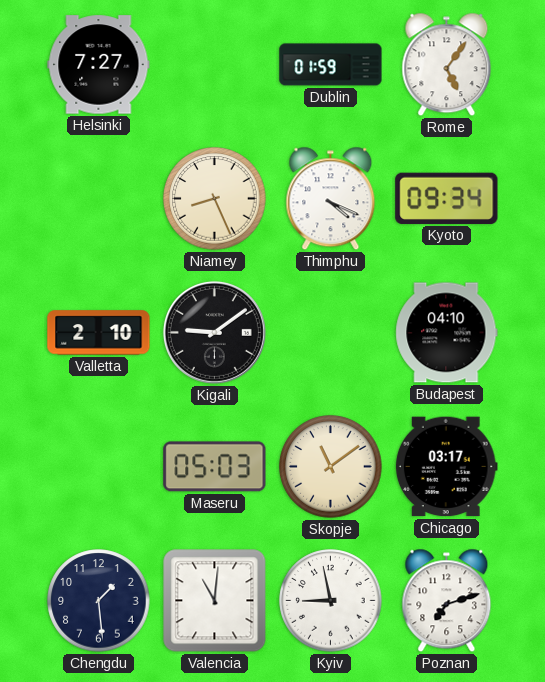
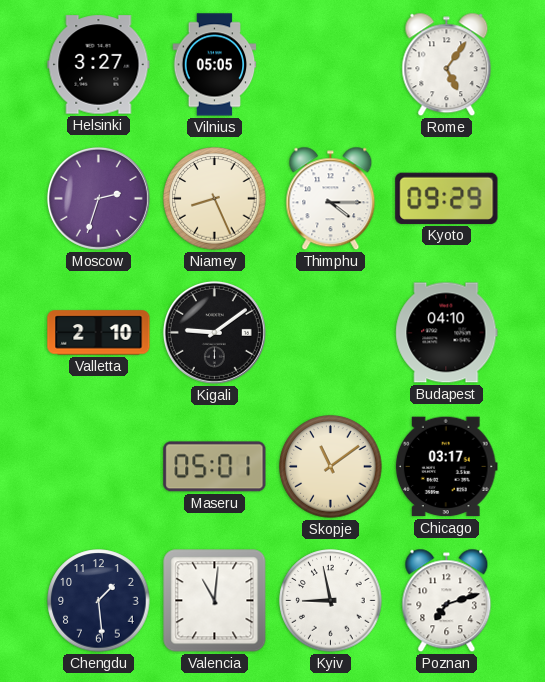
Helsinki: 7:27 -> 3:27
Vilnius: none -> 05:05
Dublin: 01:59 -> none
Moscow: none -> 2:33
Thimphu: 4:19 -> 4:15
Kyoto: 09:34 -> 09:29
Maseru: 05:03 -> 05:01
